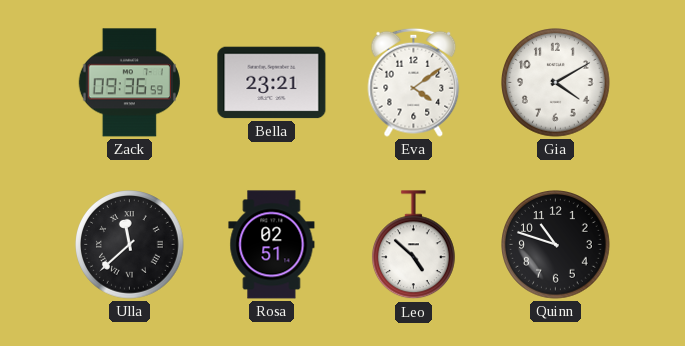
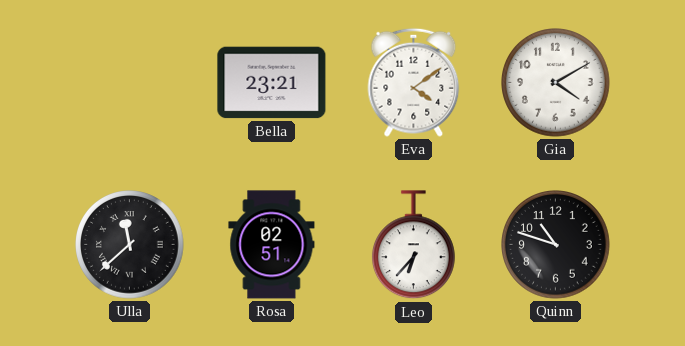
Zack: 09:36 -> none
Leo: 4:52 -> 6:37
